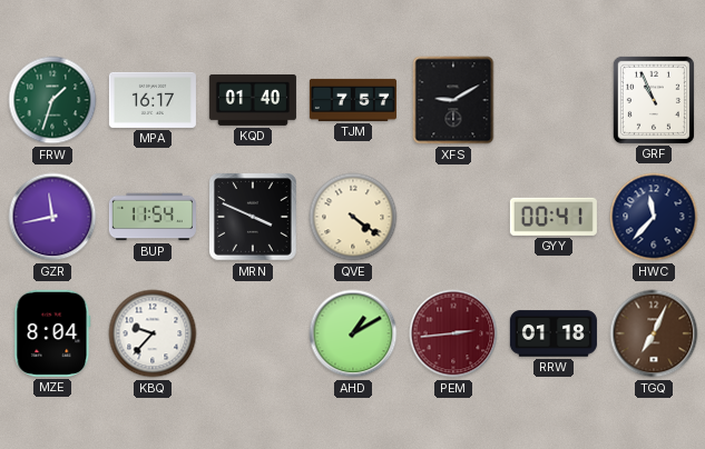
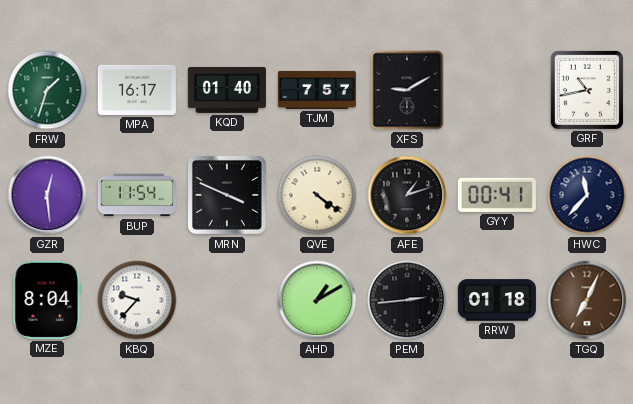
GRF: 10:56 -> 10:43
GZR: 11:43 -> 12:29
AFE: none -> 1:12
PEM dial: burgundy -> black
